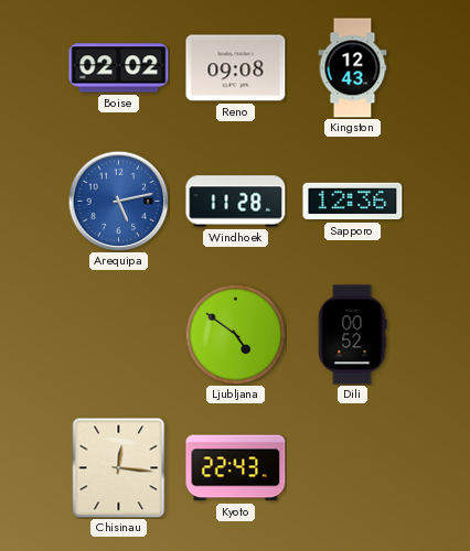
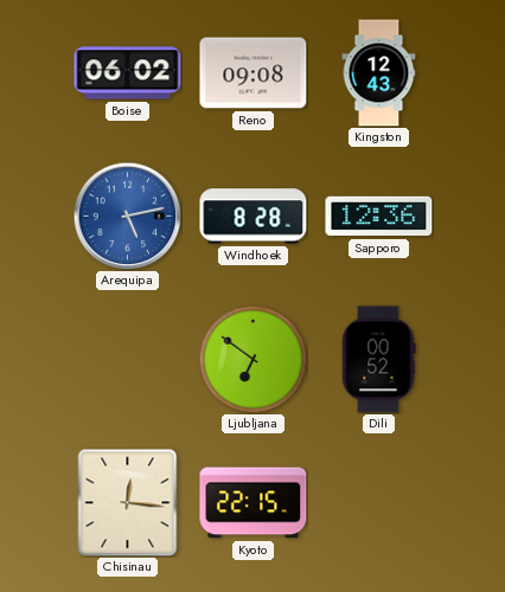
Boise: 02:02 -> 06:02
Windhoek: 11:28 -> 8:28
Ljubljana: 4:51 -> 6:51
Kyoto: 22:43 -> 22:15
